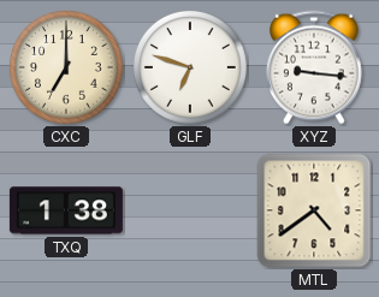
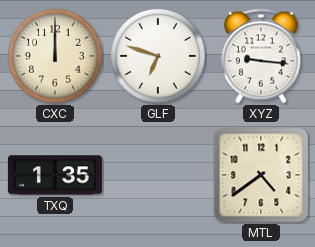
CXC: 7:00 -> 12:00
TXQ: 1:38 -> 1:35
